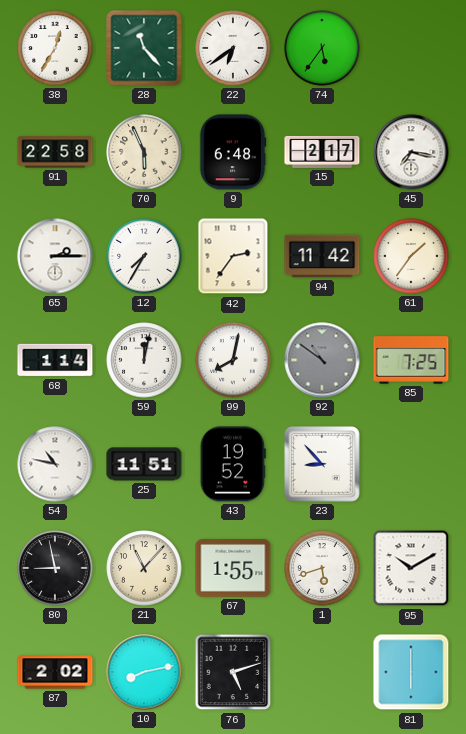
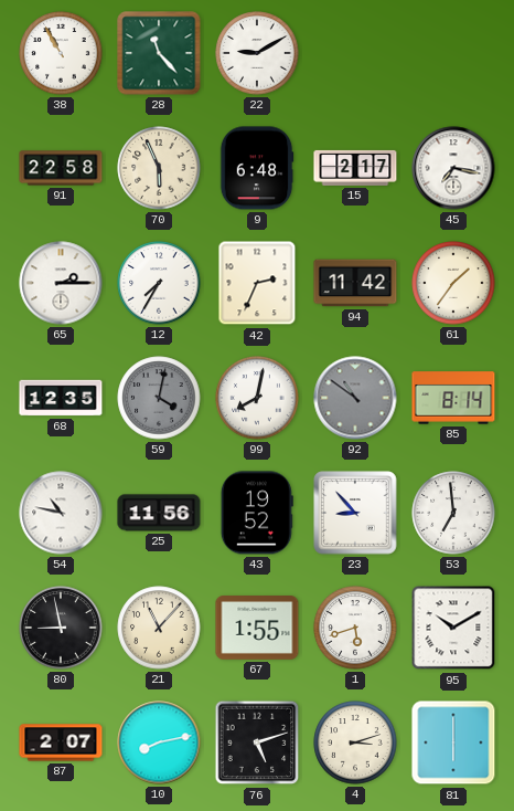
38: 12:35 -> 10:55
22: 6:39 -> 9:10
74: 5:36 -> none
42: 2:36 -> 2:34
68: 1:14 -> 12:35
59: 12:02 -> 4:02
59 dial: white -> grey
85: 7:25 -> 8:14
25: 11:51 -> 11:56
53: none -> 6:59
87: 2:02 -> 2:07
4: none -> 3:12
